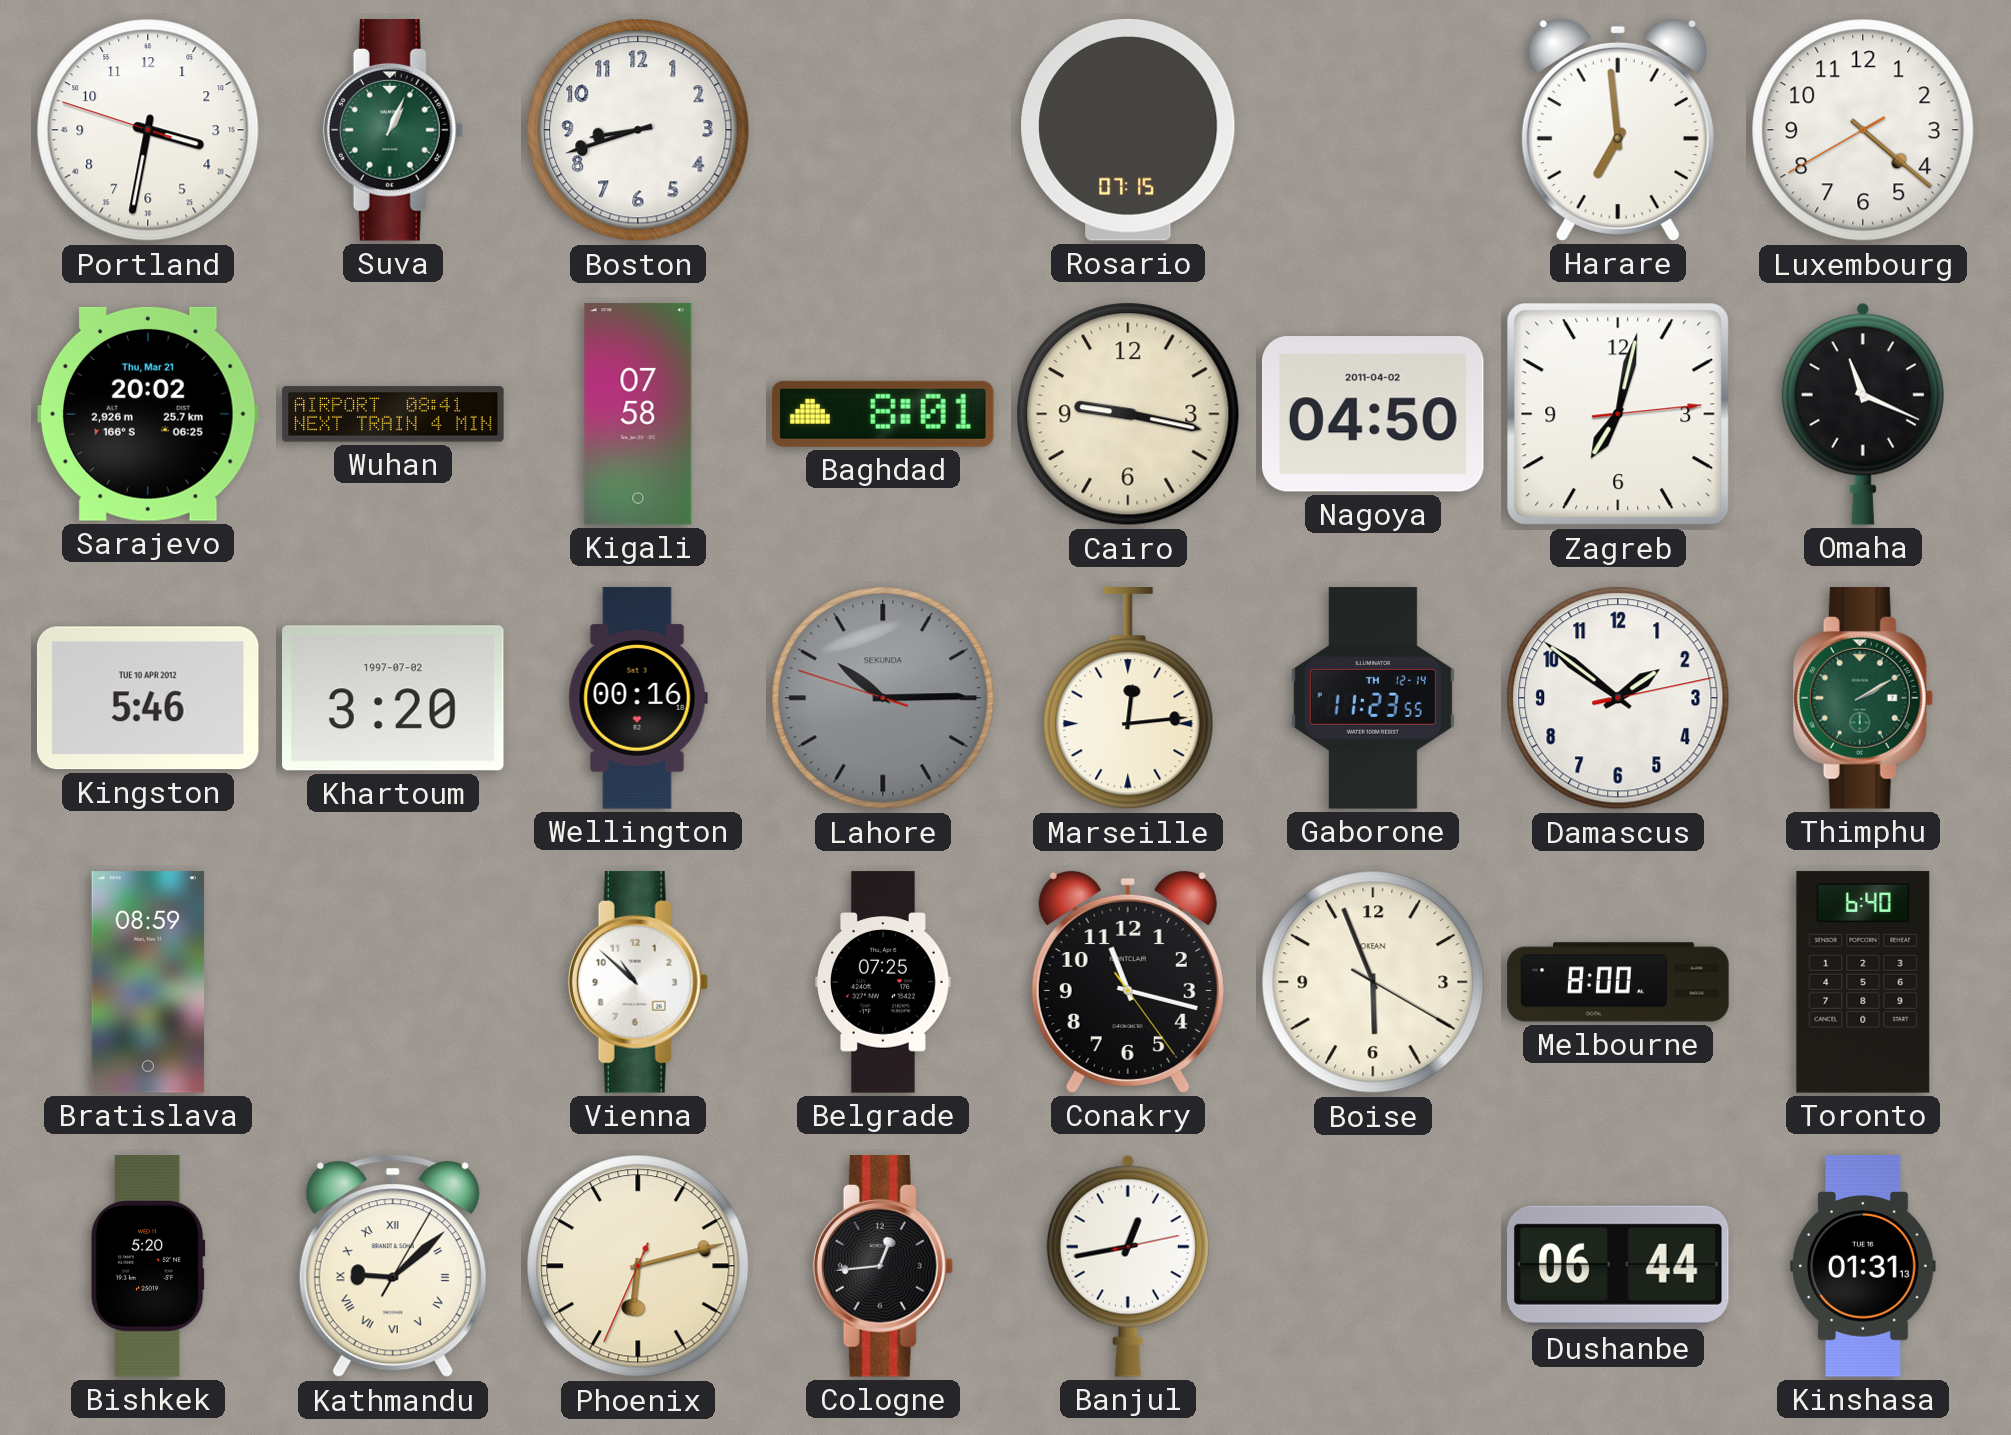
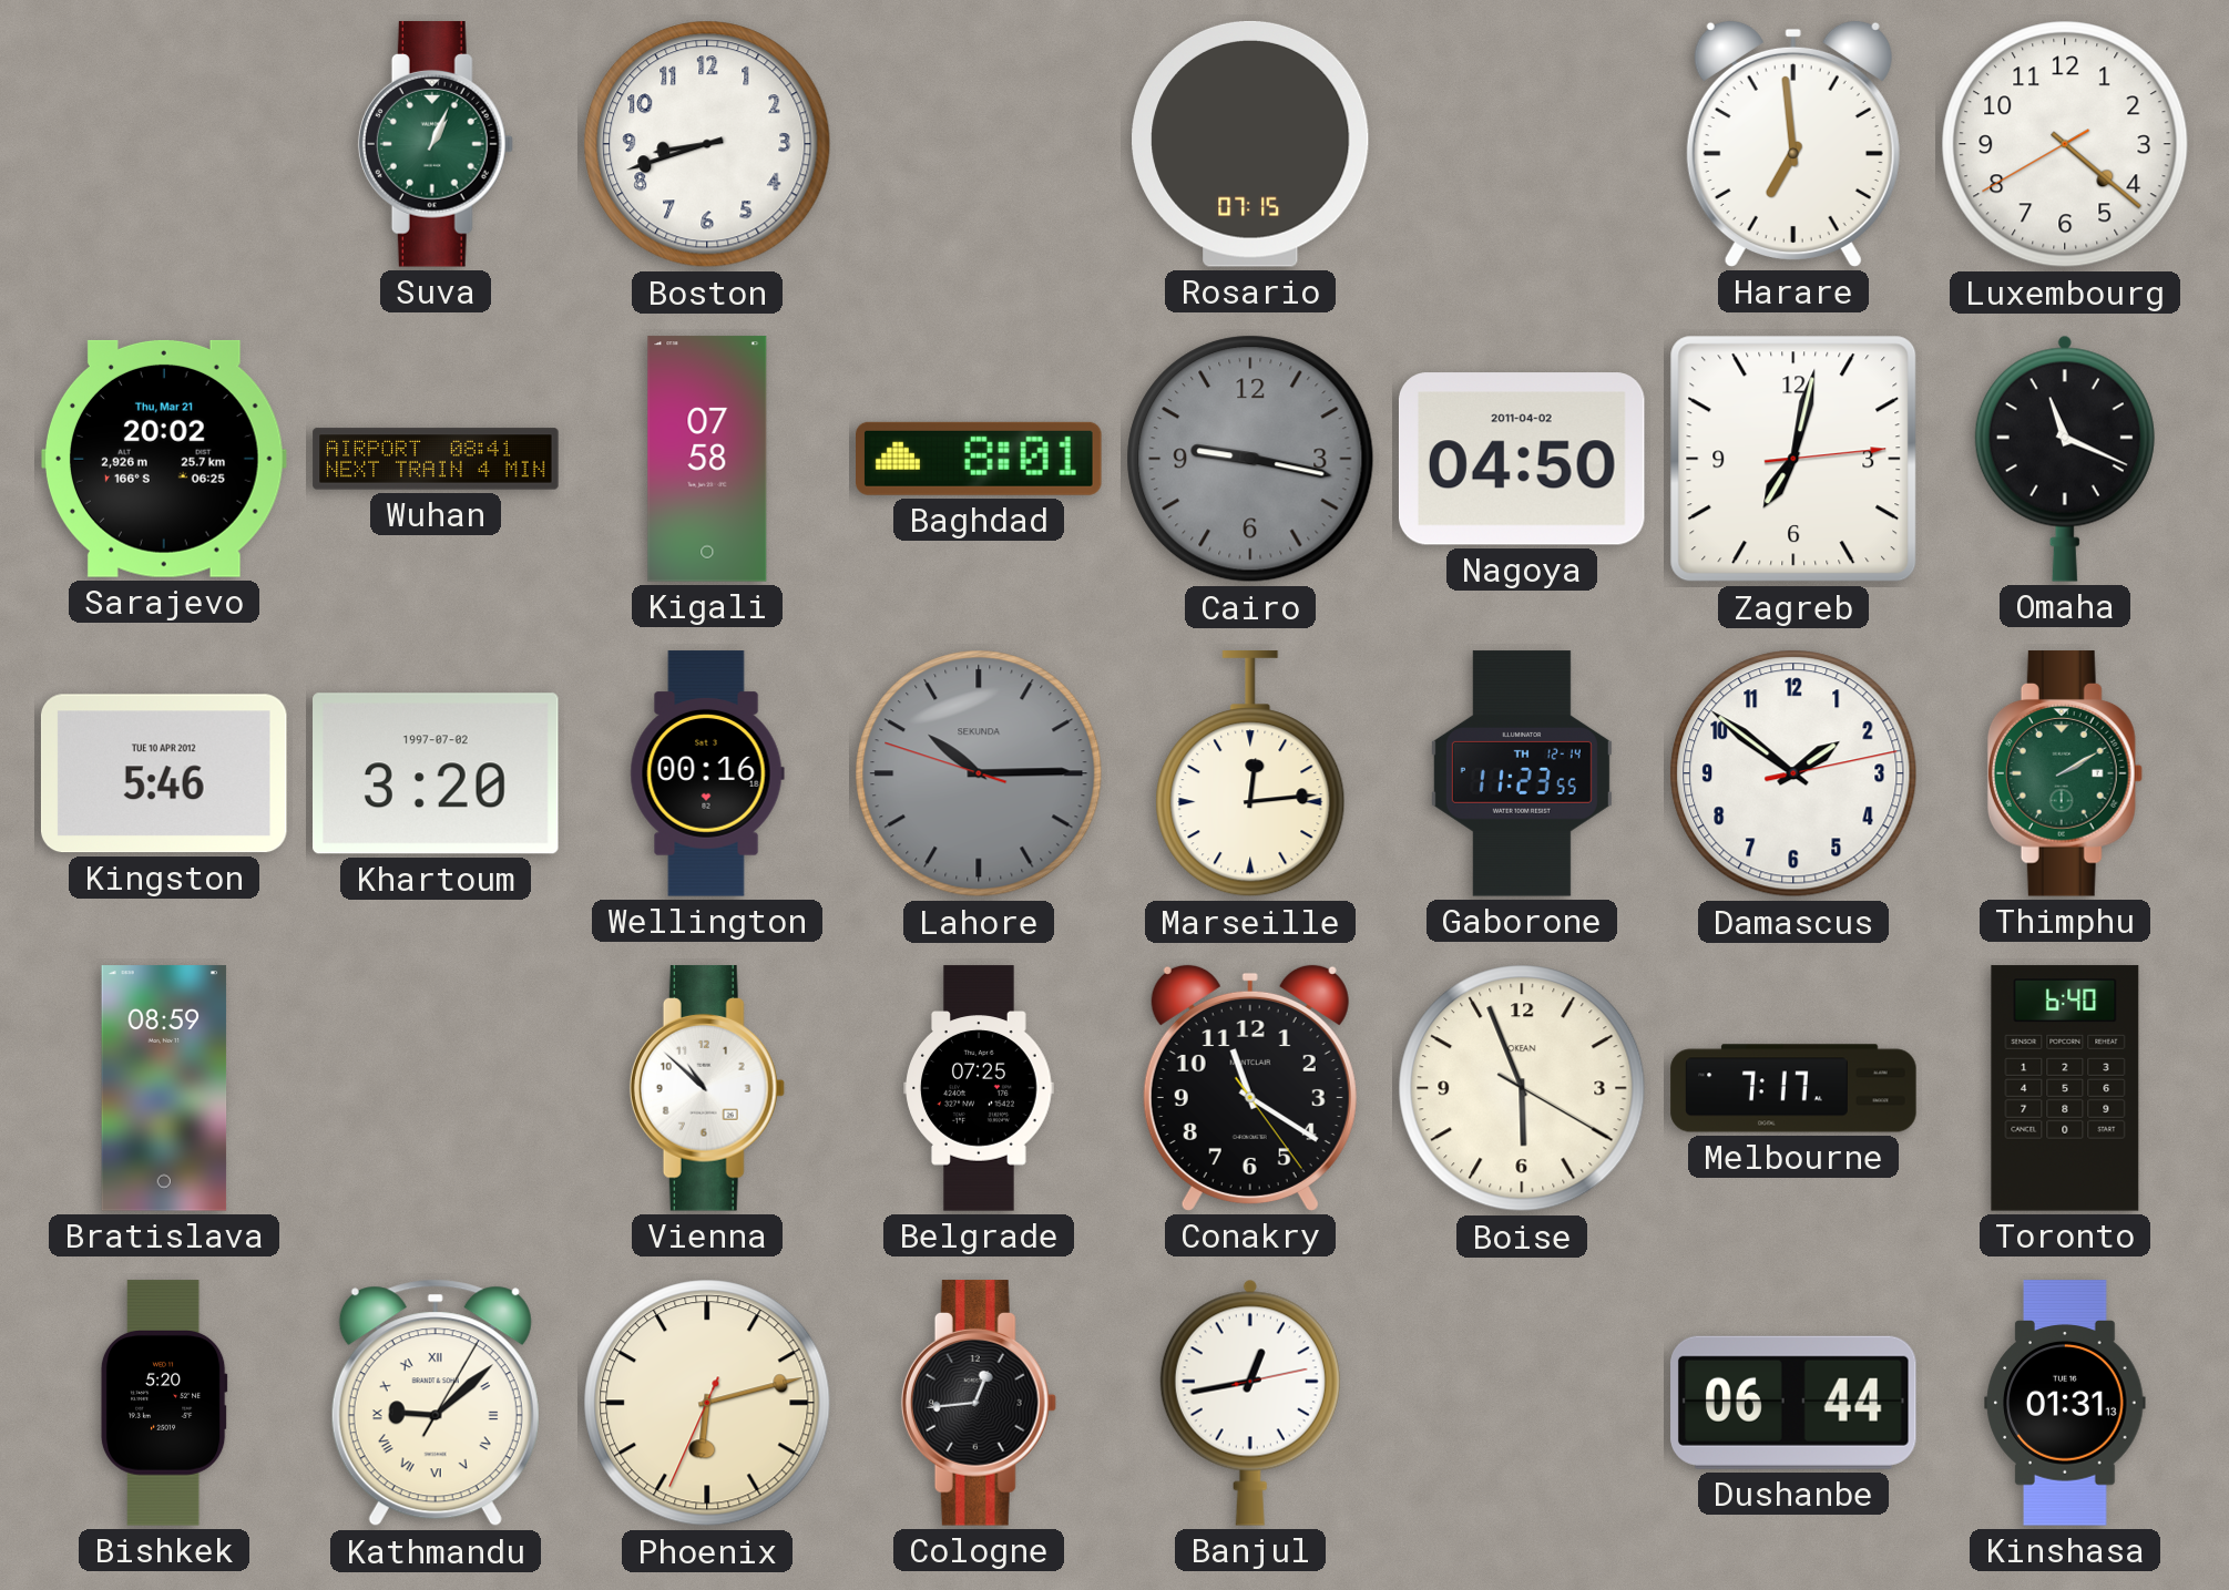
Portland: 3:31 -> none
Cairo dial: cream -> grey
Conakry: 11:17 -> 11:20
Melbourne: 8:00 -> 7:17
